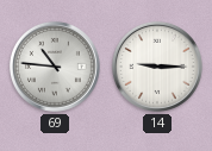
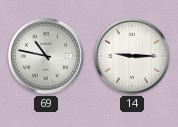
69: 10:46 -> 10:47
